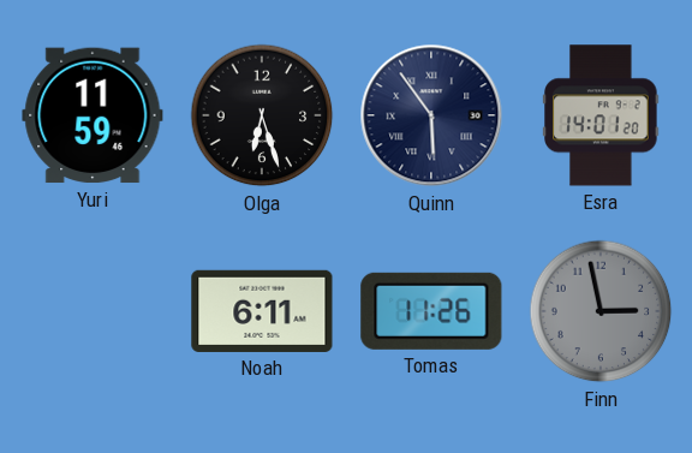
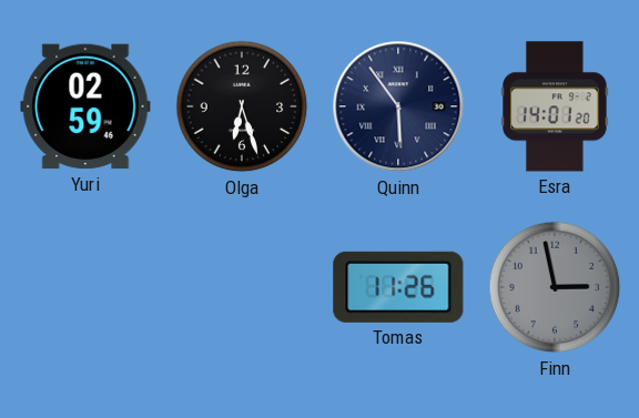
Yuri: 11:59 -> 02:59
Noah: 6:11 -> none
